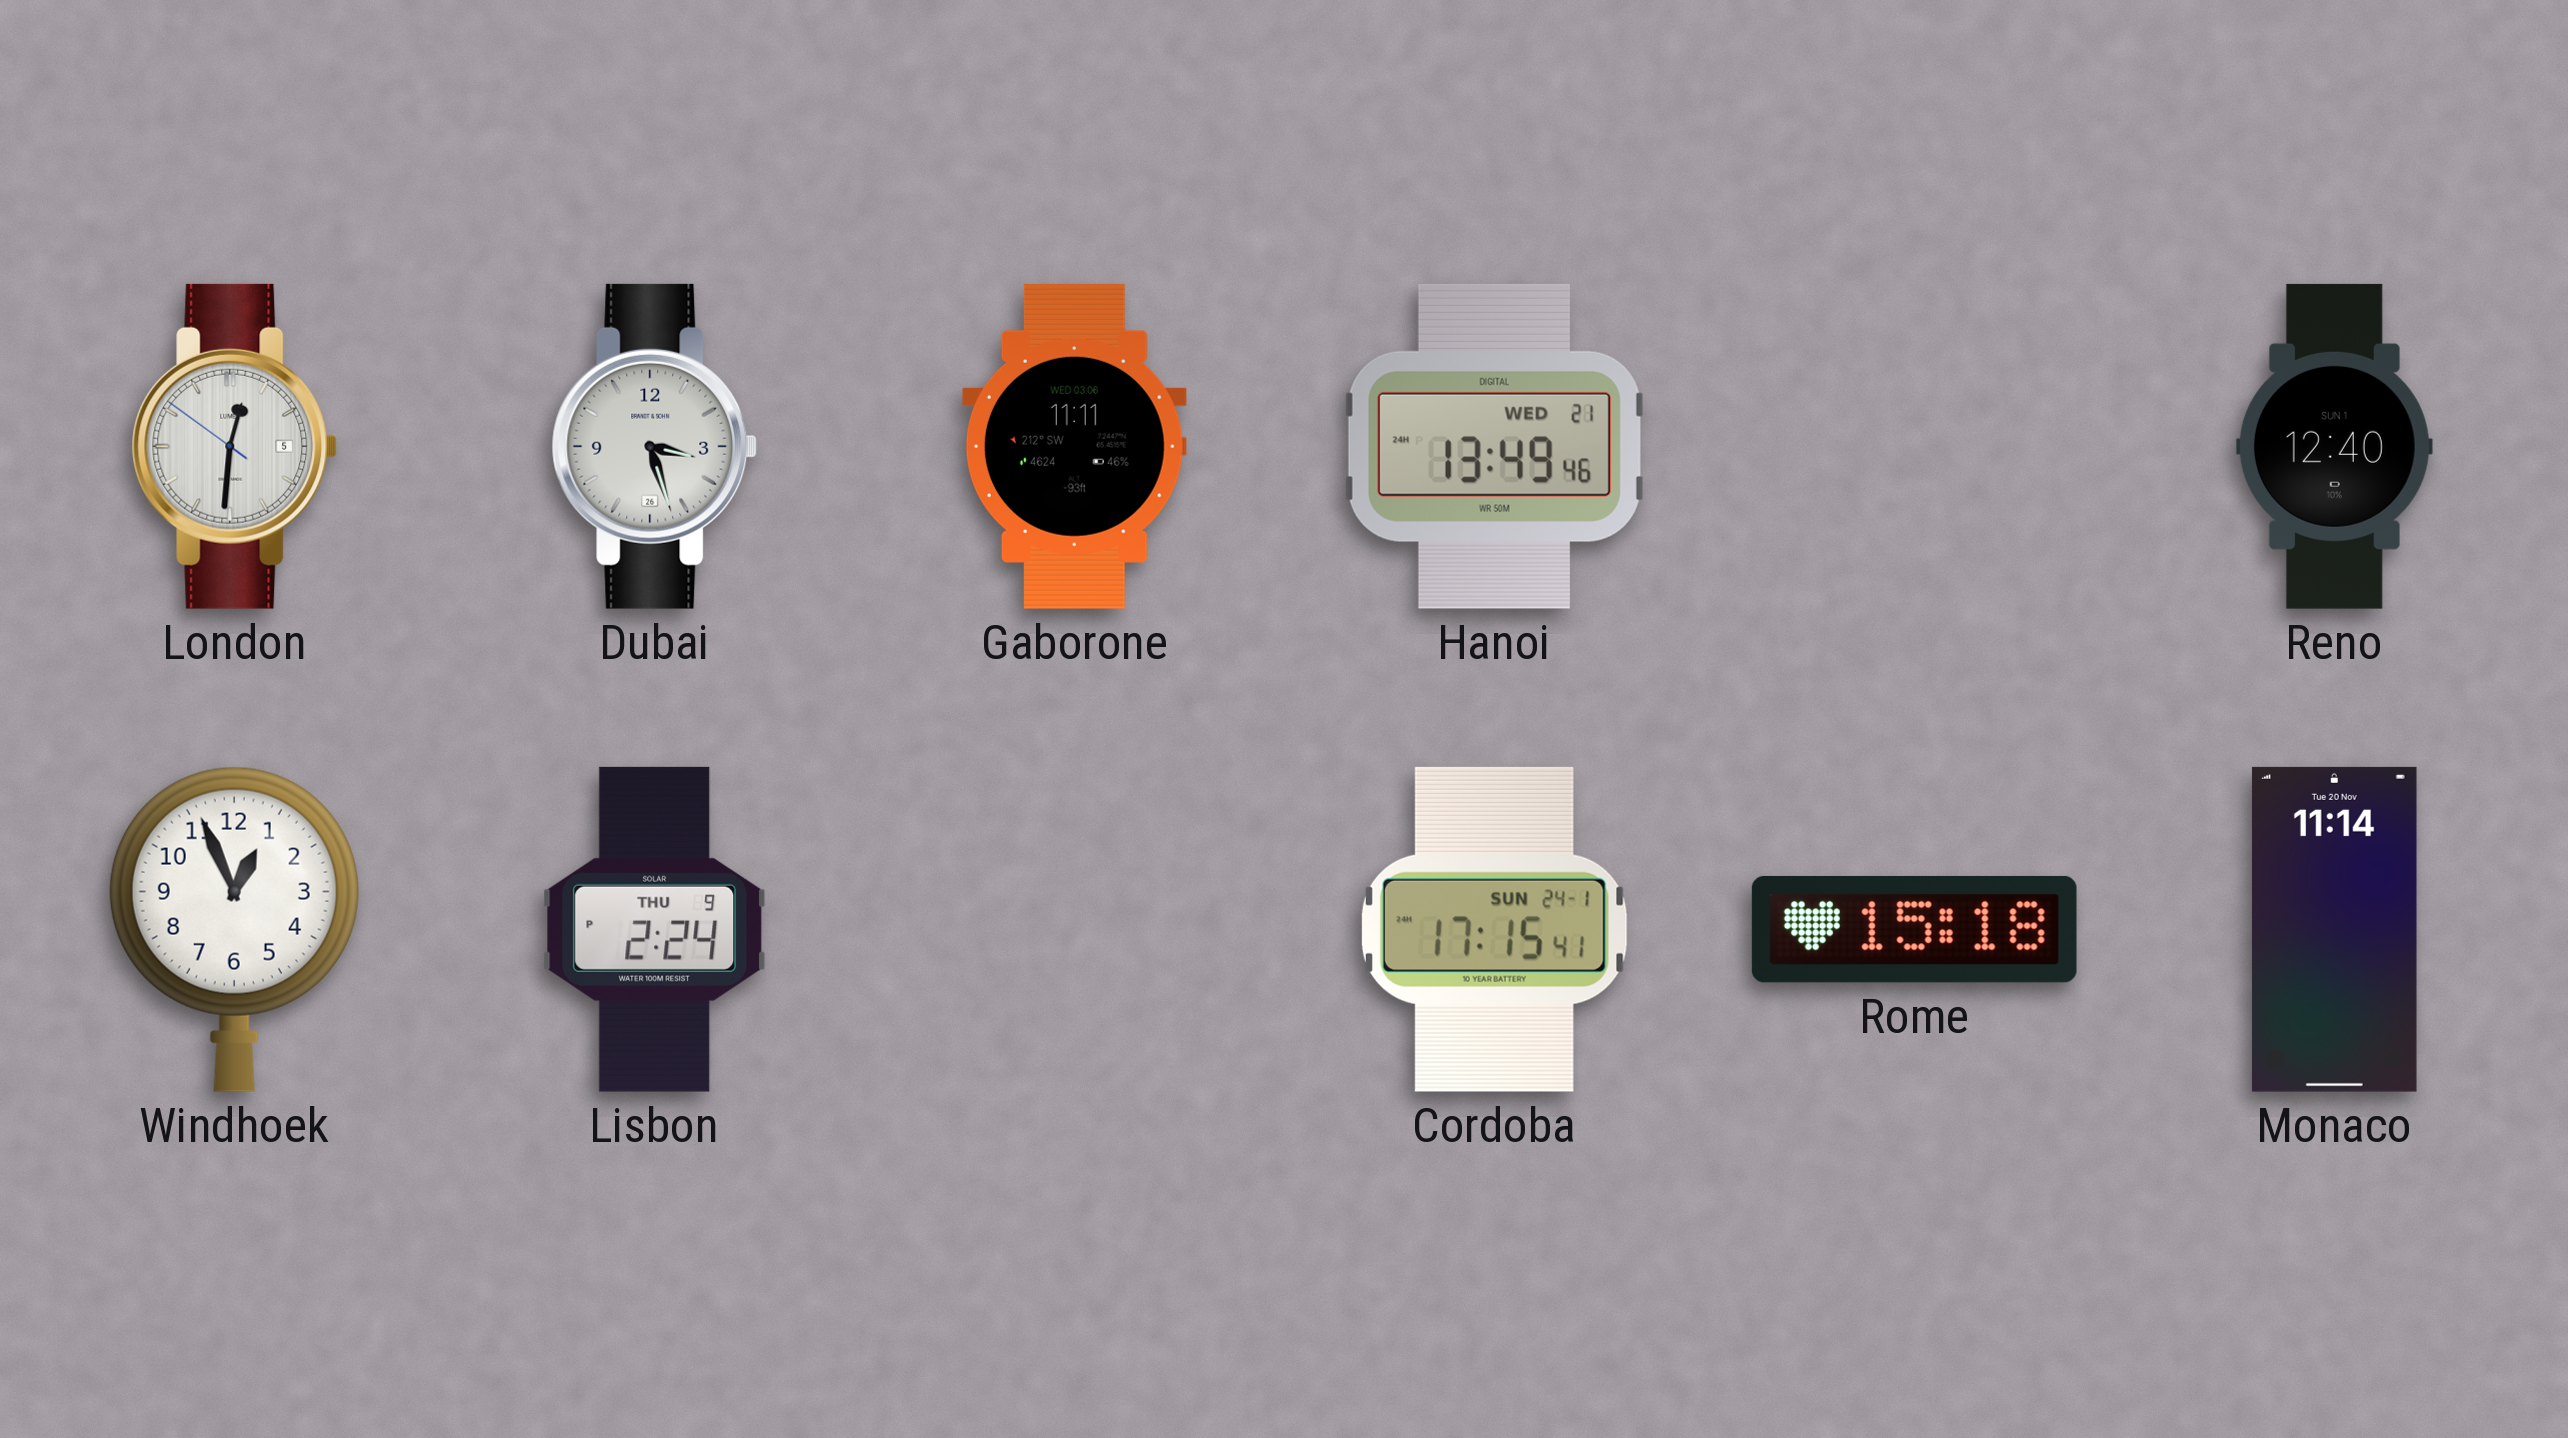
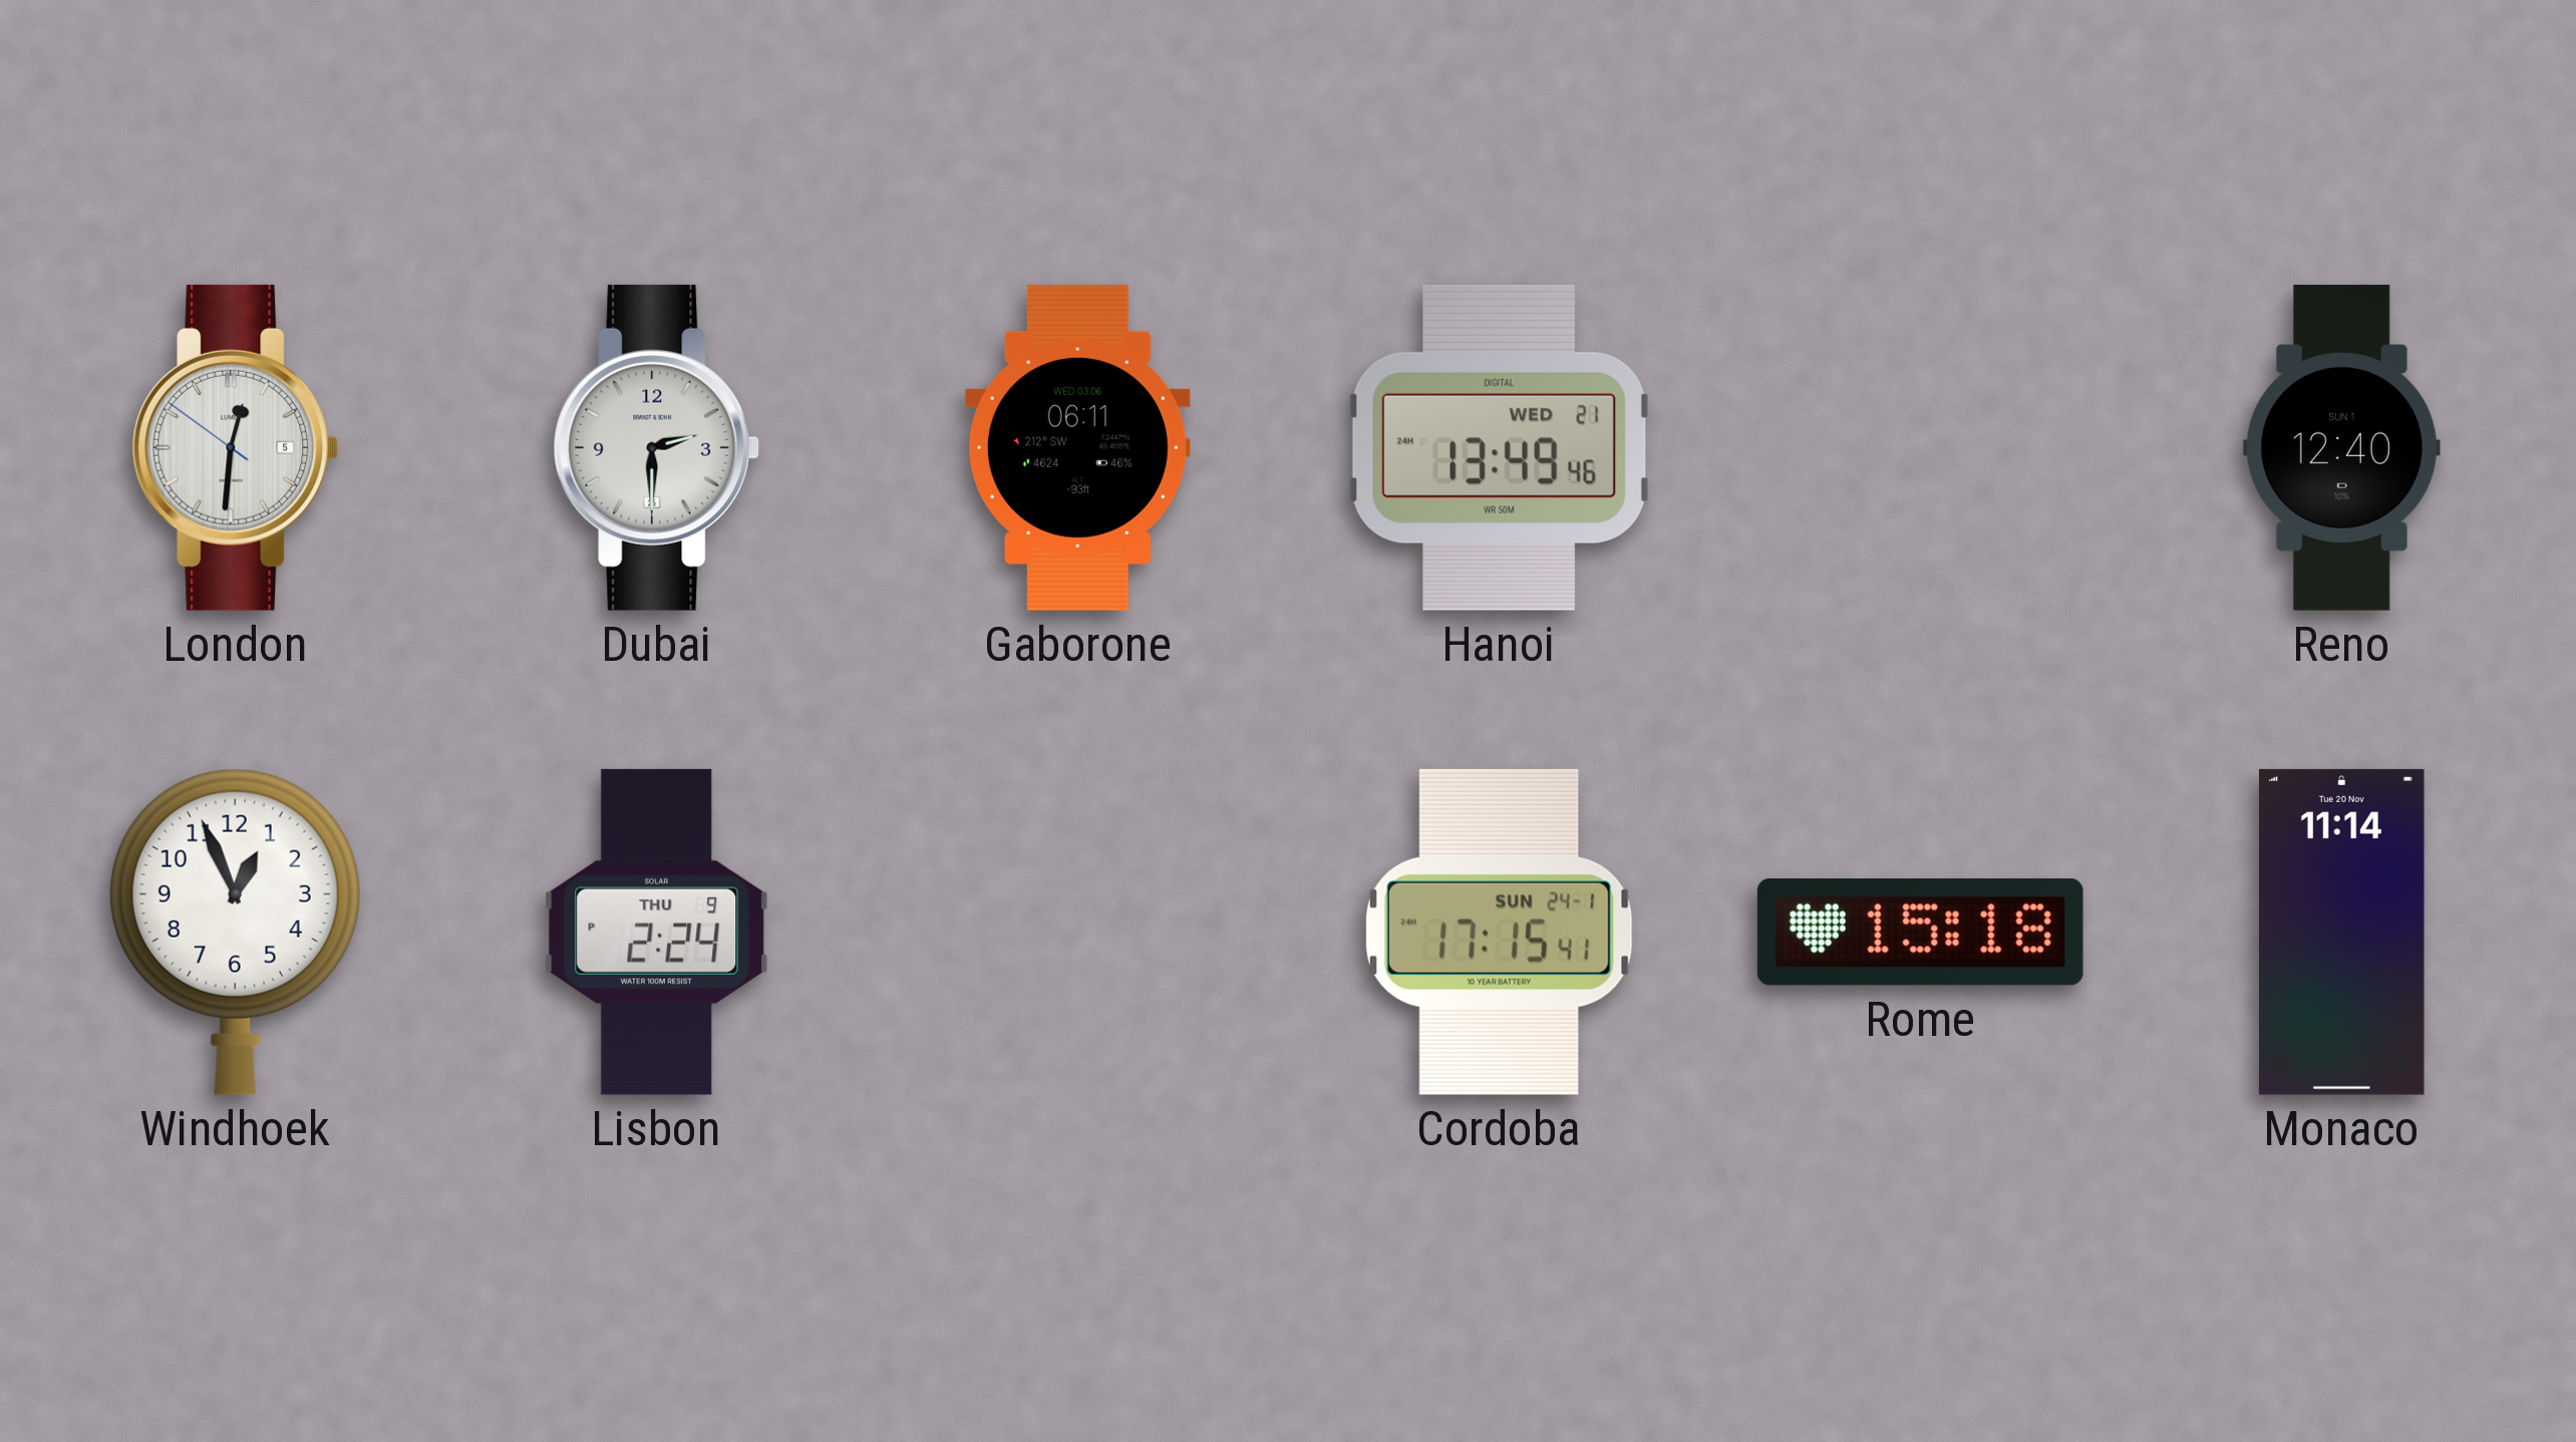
Dubai: 3:27 -> 2:30
Gaborone: 11:11 -> 06:11
